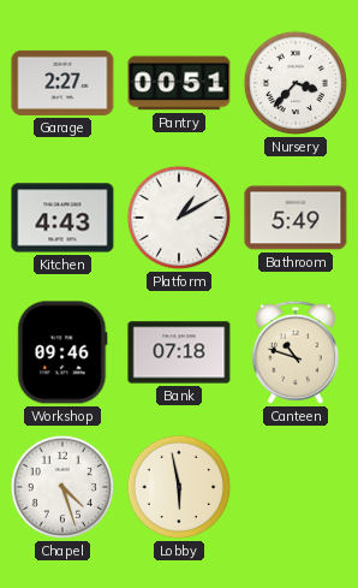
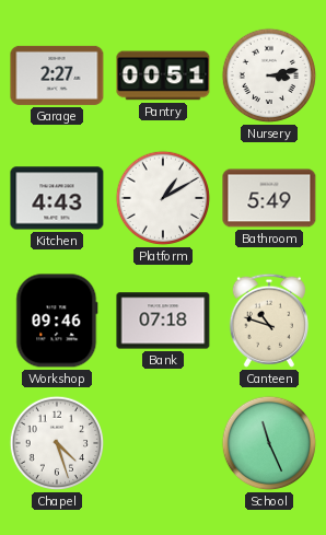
Nursery: 3:37 -> 3:13
Lobby: 5:58 -> none
School: none -> 11:26
